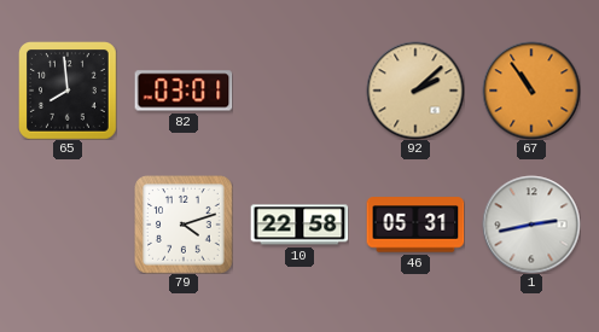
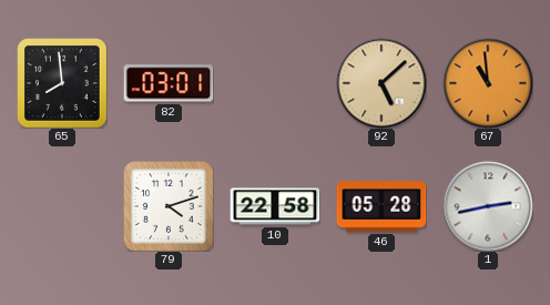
92: 2:08 -> 5:08
67: 10:54 -> 10:59
46: 05:31 -> 05:28
